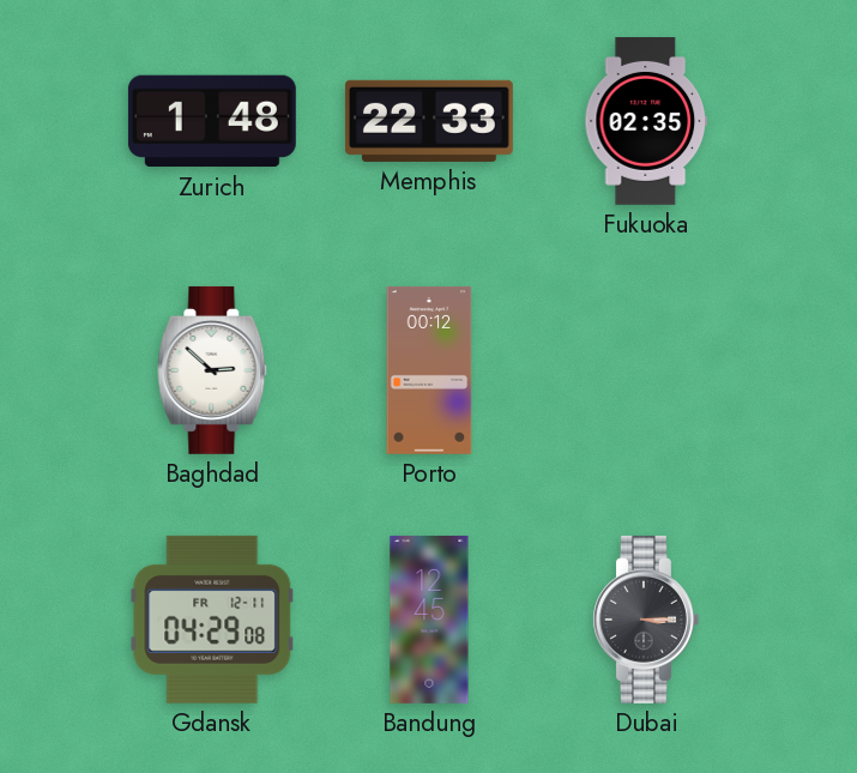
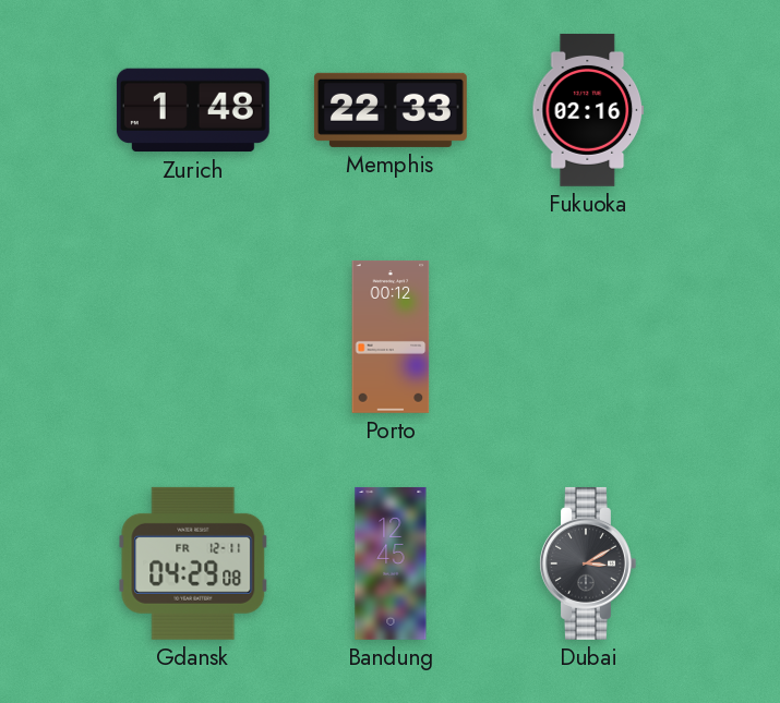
Fukuoka: 02:35 -> 02:16
Baghdad: 2:52 -> none
Dubai: 3:15 -> 3:10
